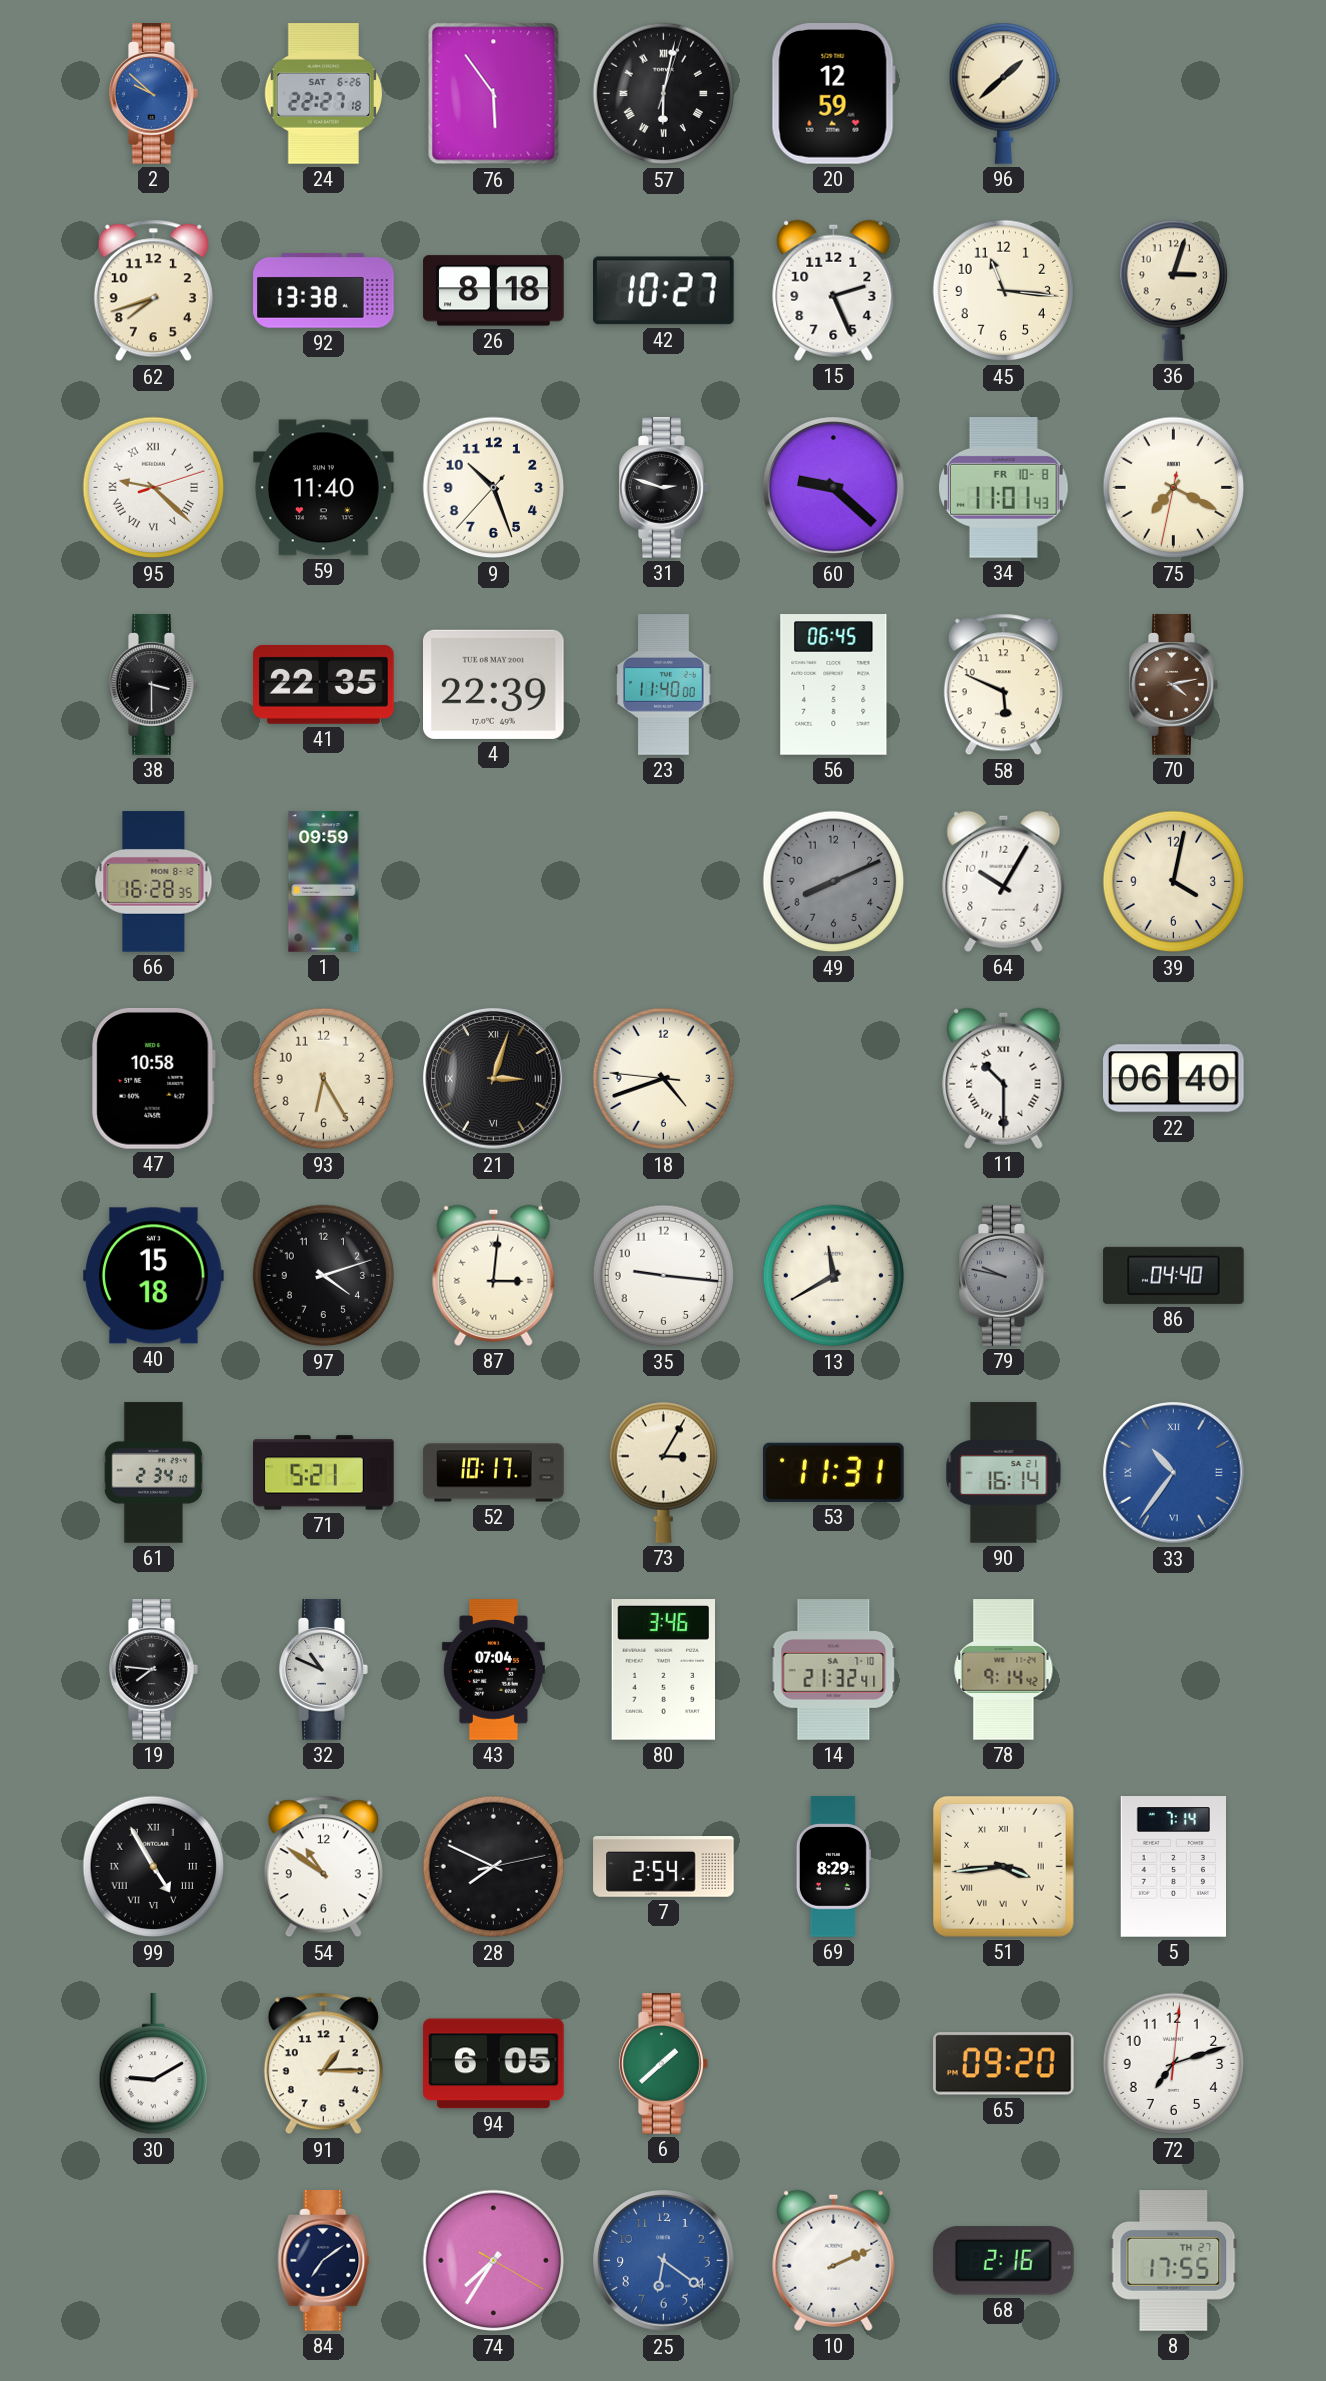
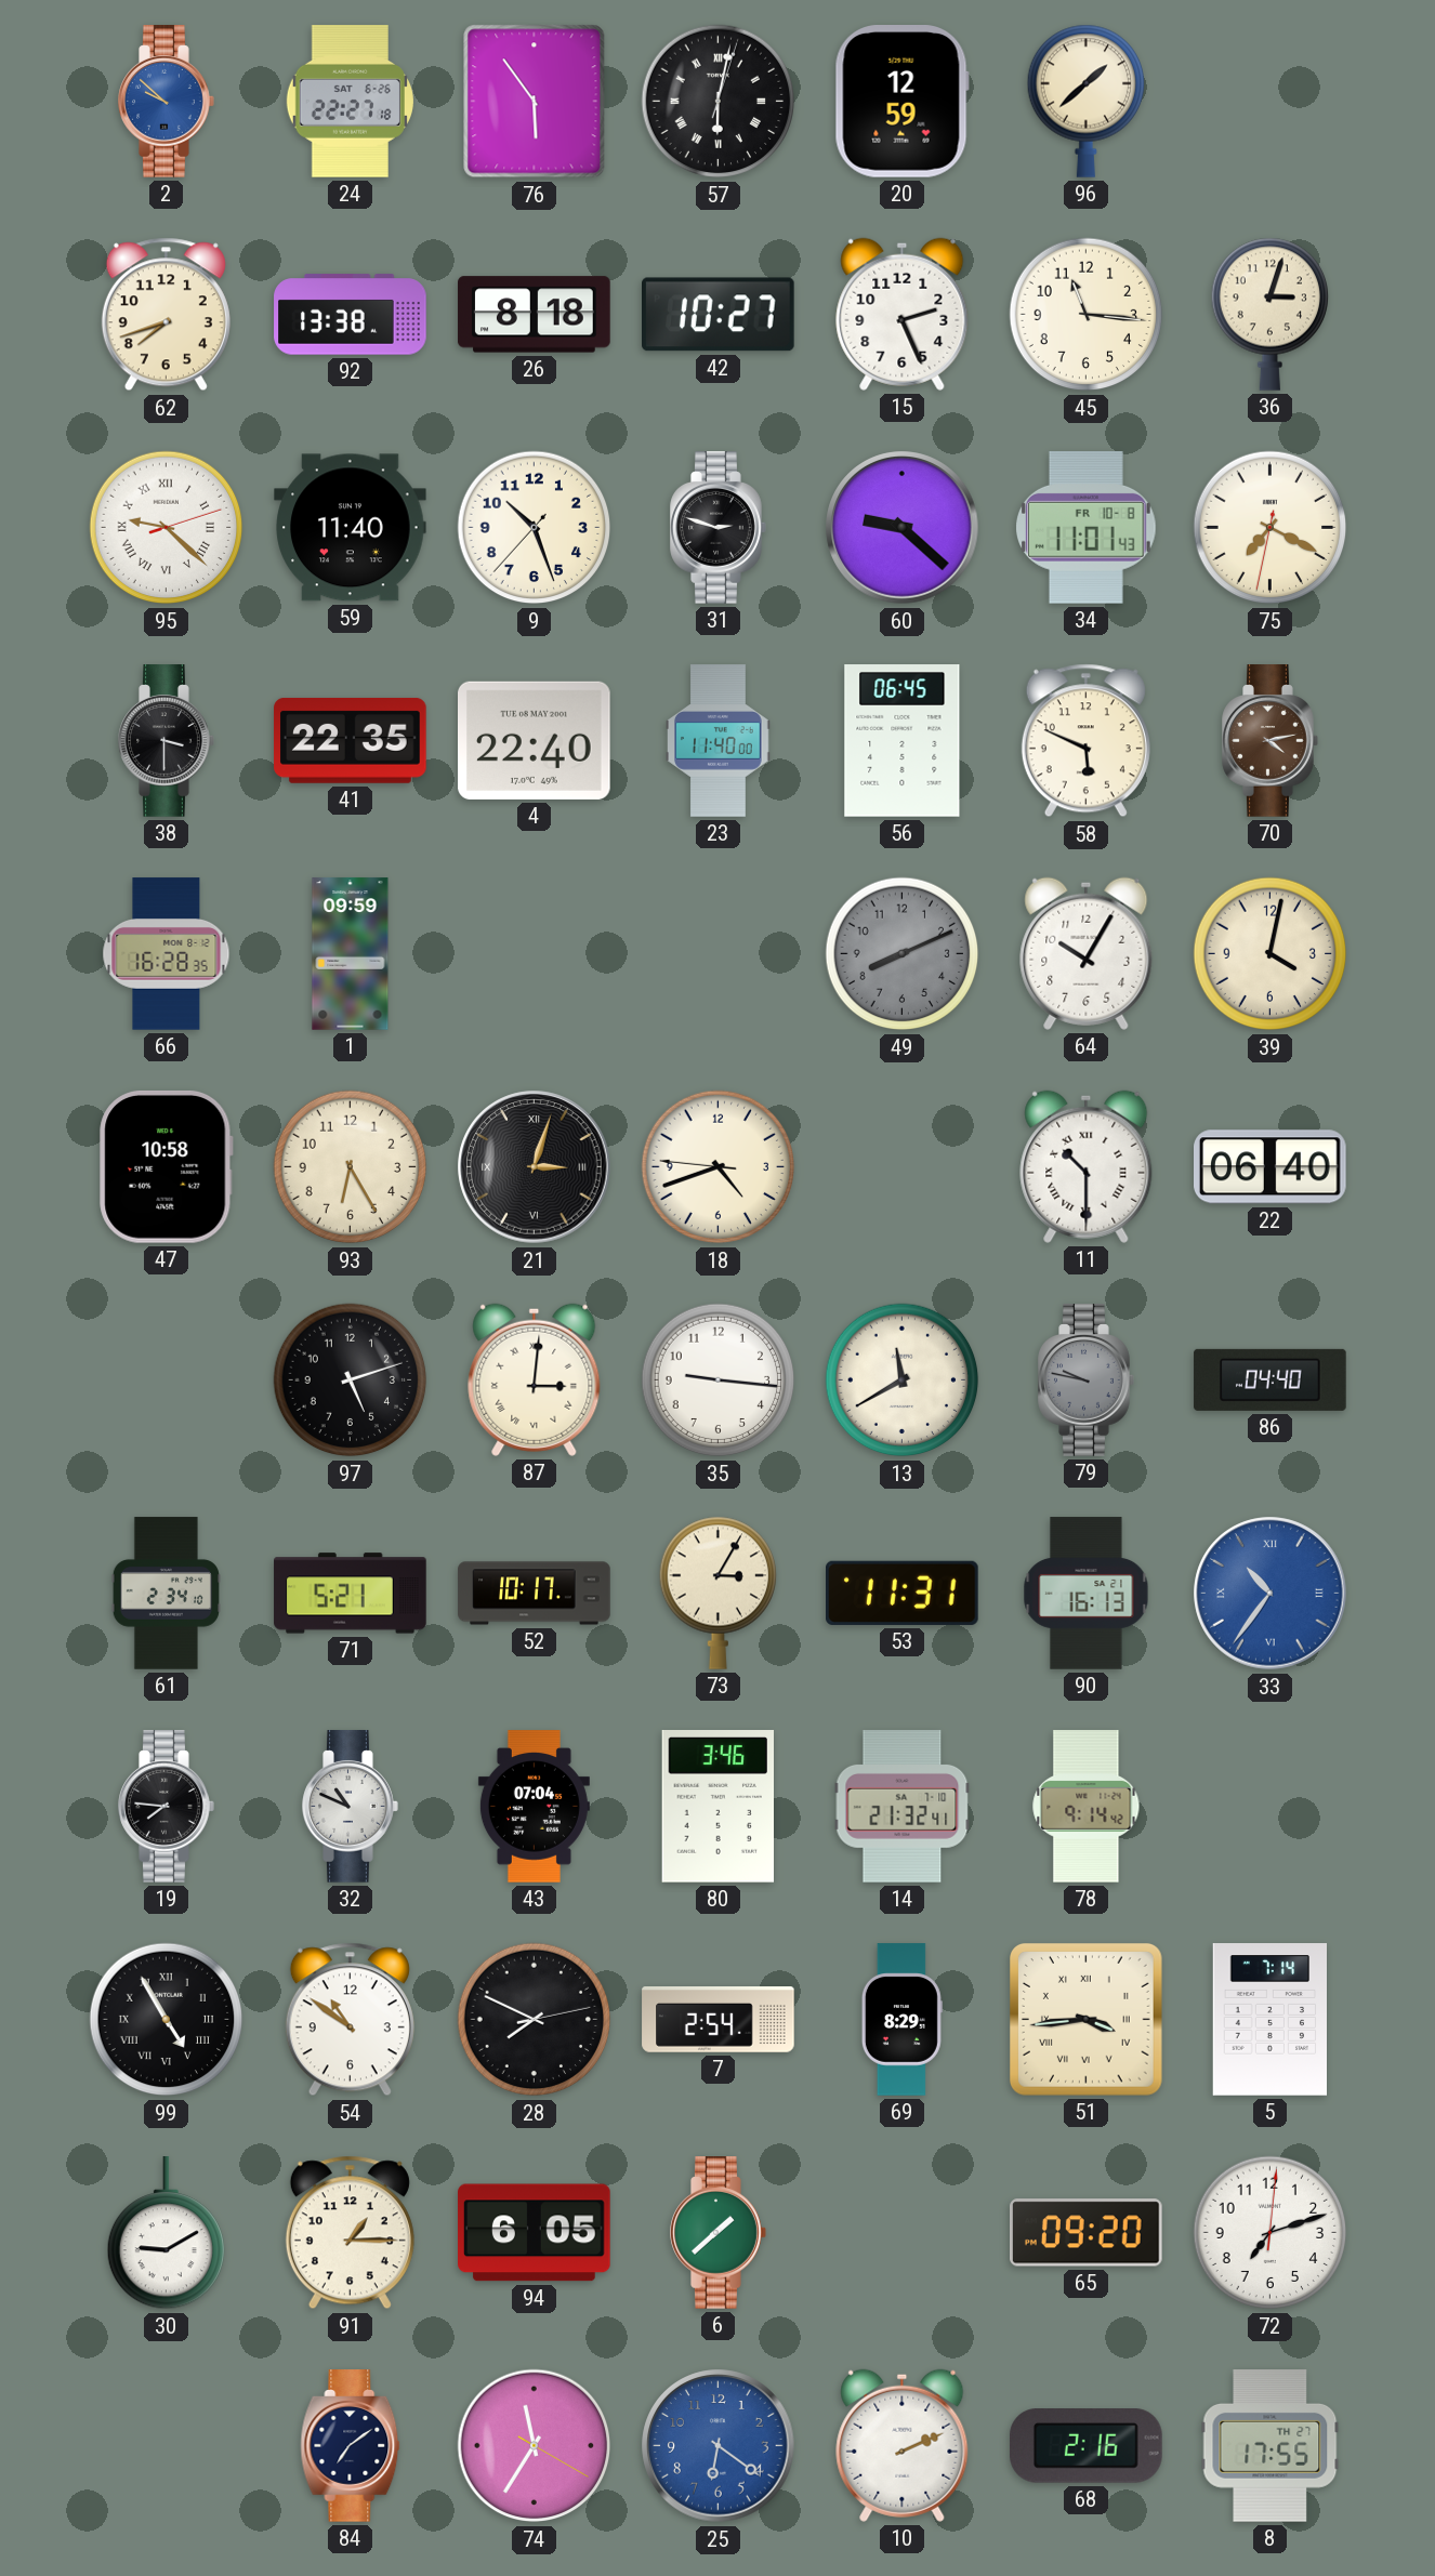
4: 22:39 -> 22:40
40: 15:18 -> none
97: 4:12 -> 5:12
90: 16:14 -> 16:13
74: 7:35 -> 11:35
